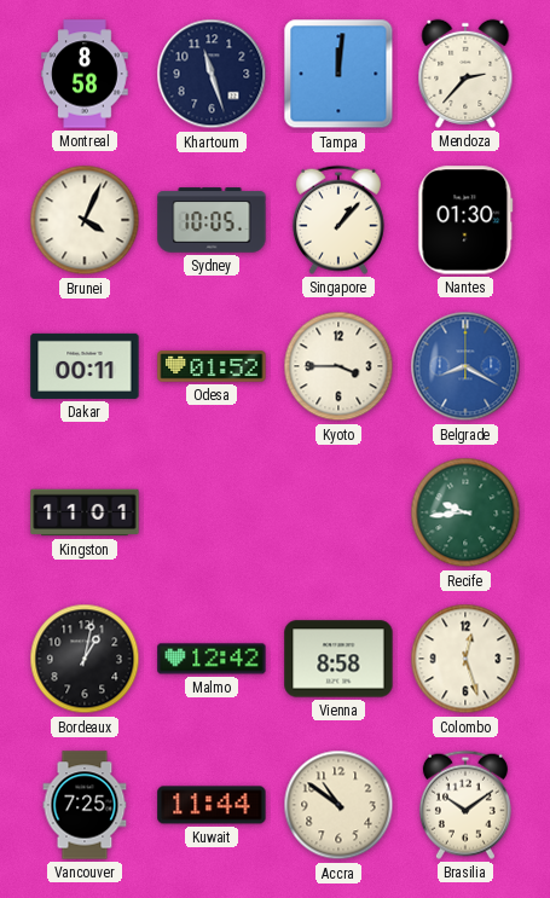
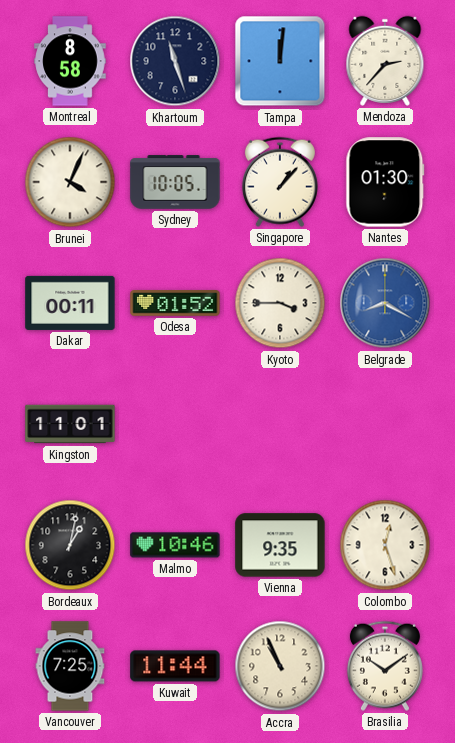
Recife: 9:44 -> none
Malmo: 12:42 -> 10:46
Vienna: 8:58 -> 9:35
Accra: 10:51 -> 10:56
